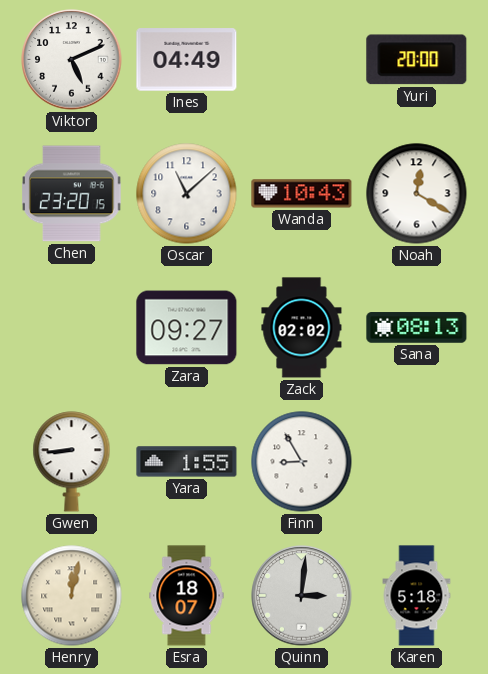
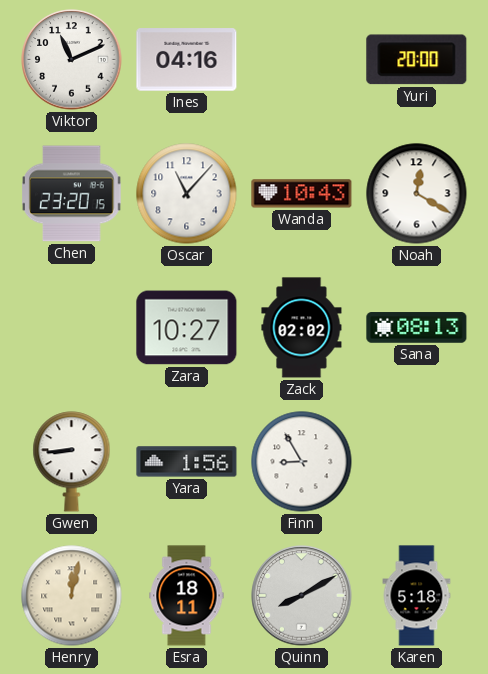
Viktor: 5:11 -> 11:11
Ines: 04:49 -> 04:16
Oscar: 11:08 -> 11:07
Zara: 09:27 -> 10:27
Yara: 1:55 -> 1:56
Esra: 18:07 -> 18:11
Quinn: 3:01 -> 8:10
